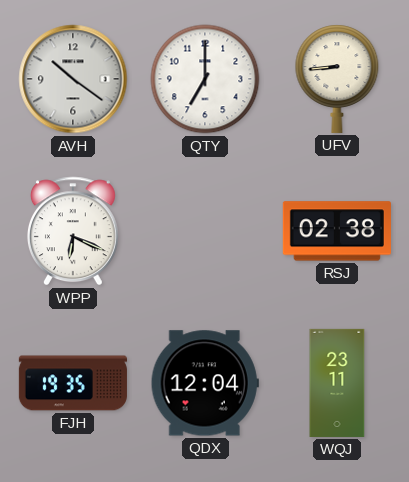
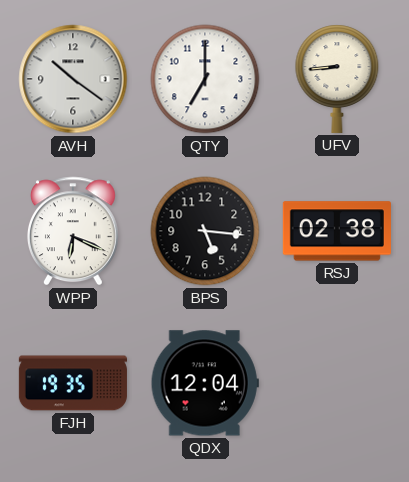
BPS: none -> 5:16
WQJ: 23:11 -> none
